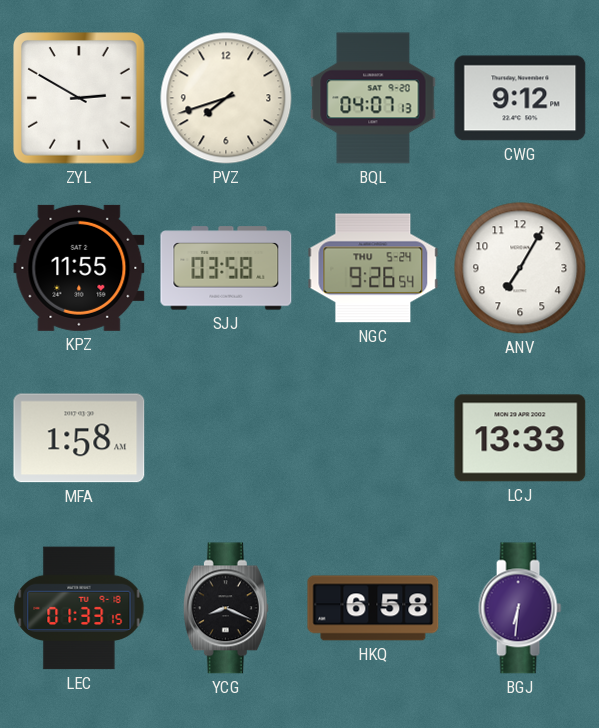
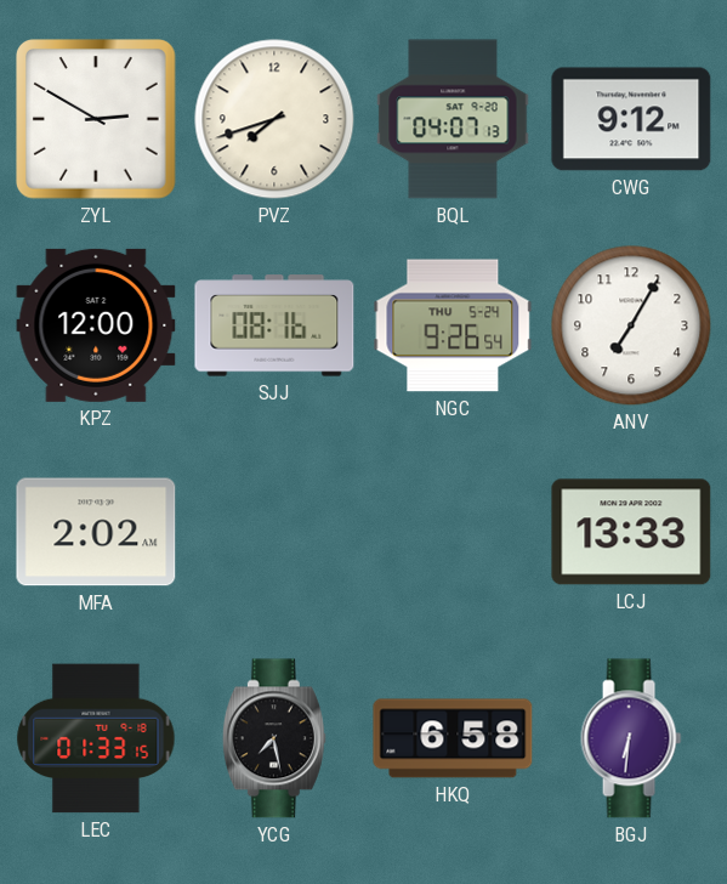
KPZ: 11:55 -> 12:00
SJJ: 03:58 -> 08:16
MFA: 1:58 -> 2:02
YCG: 8:19 -> 7:28
